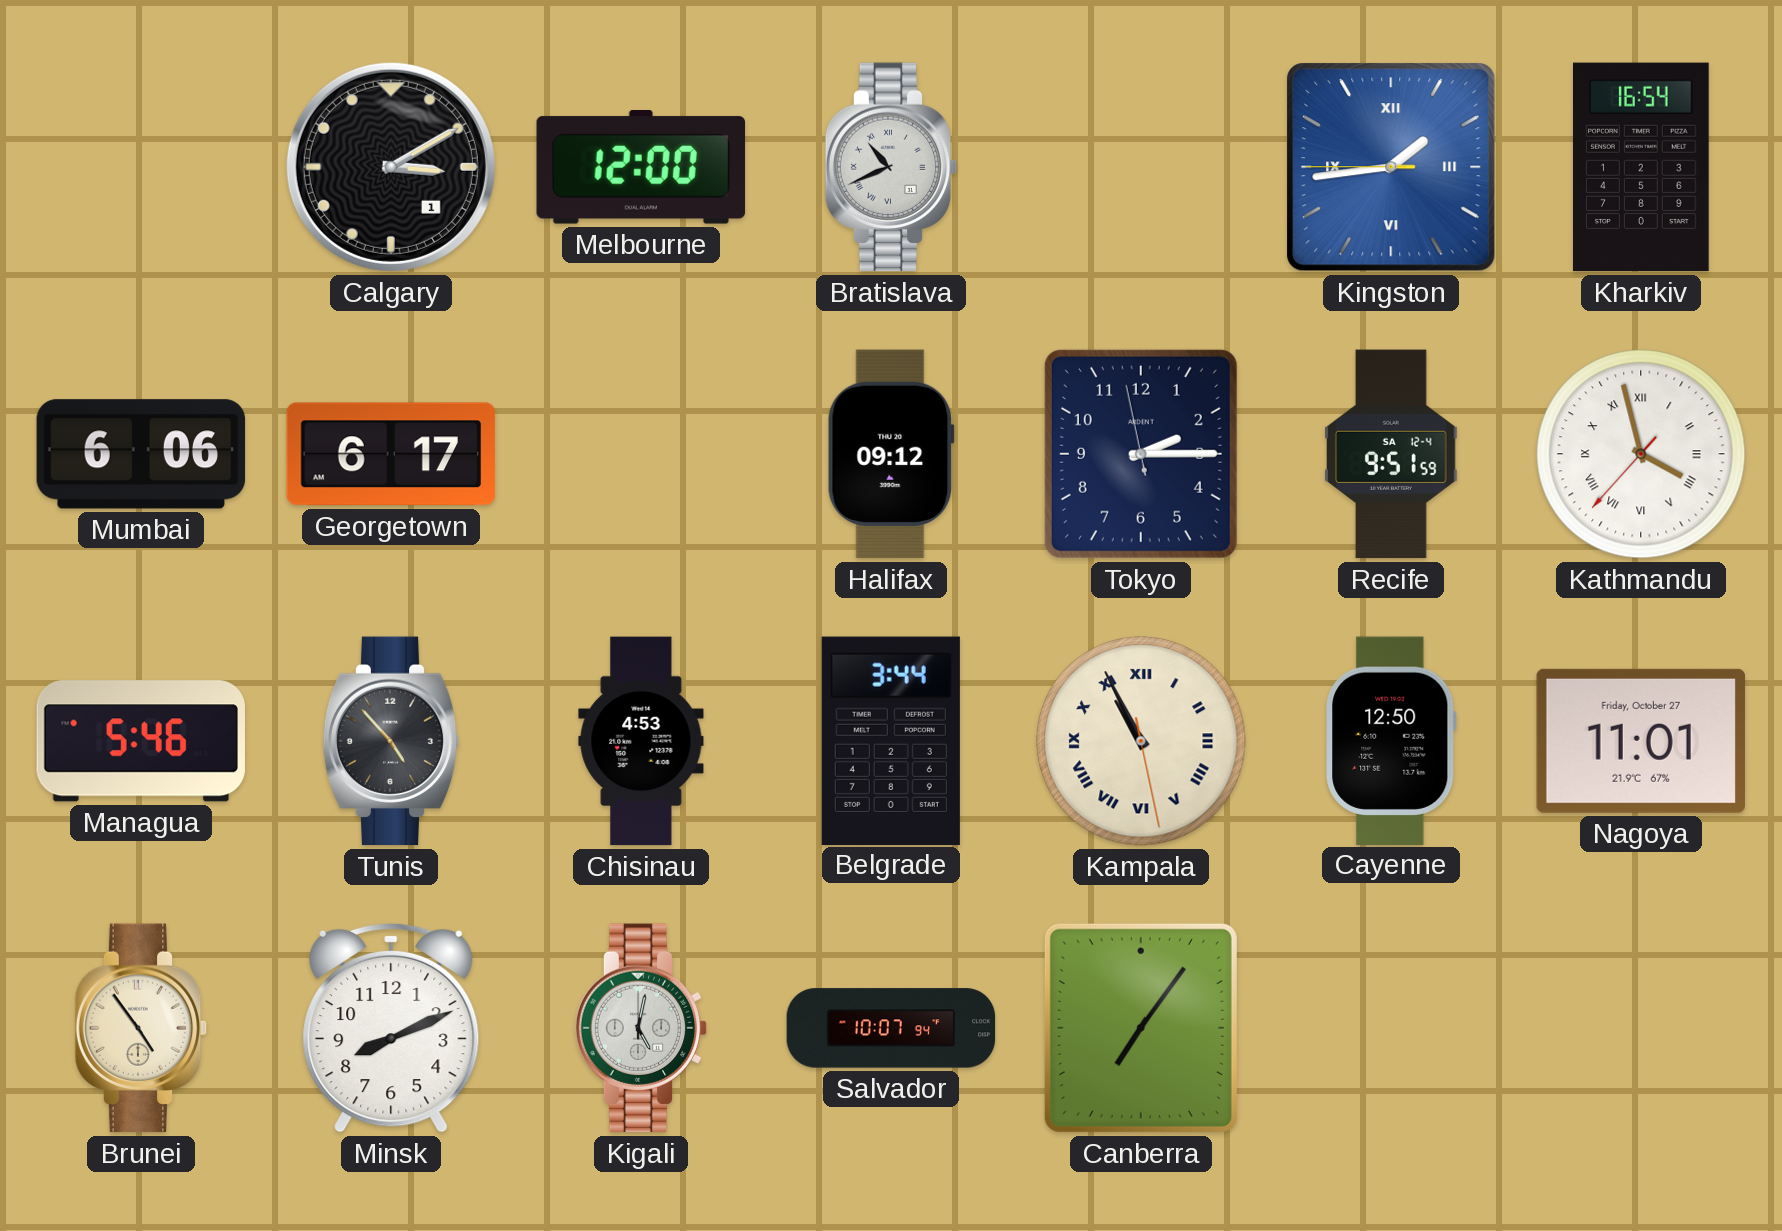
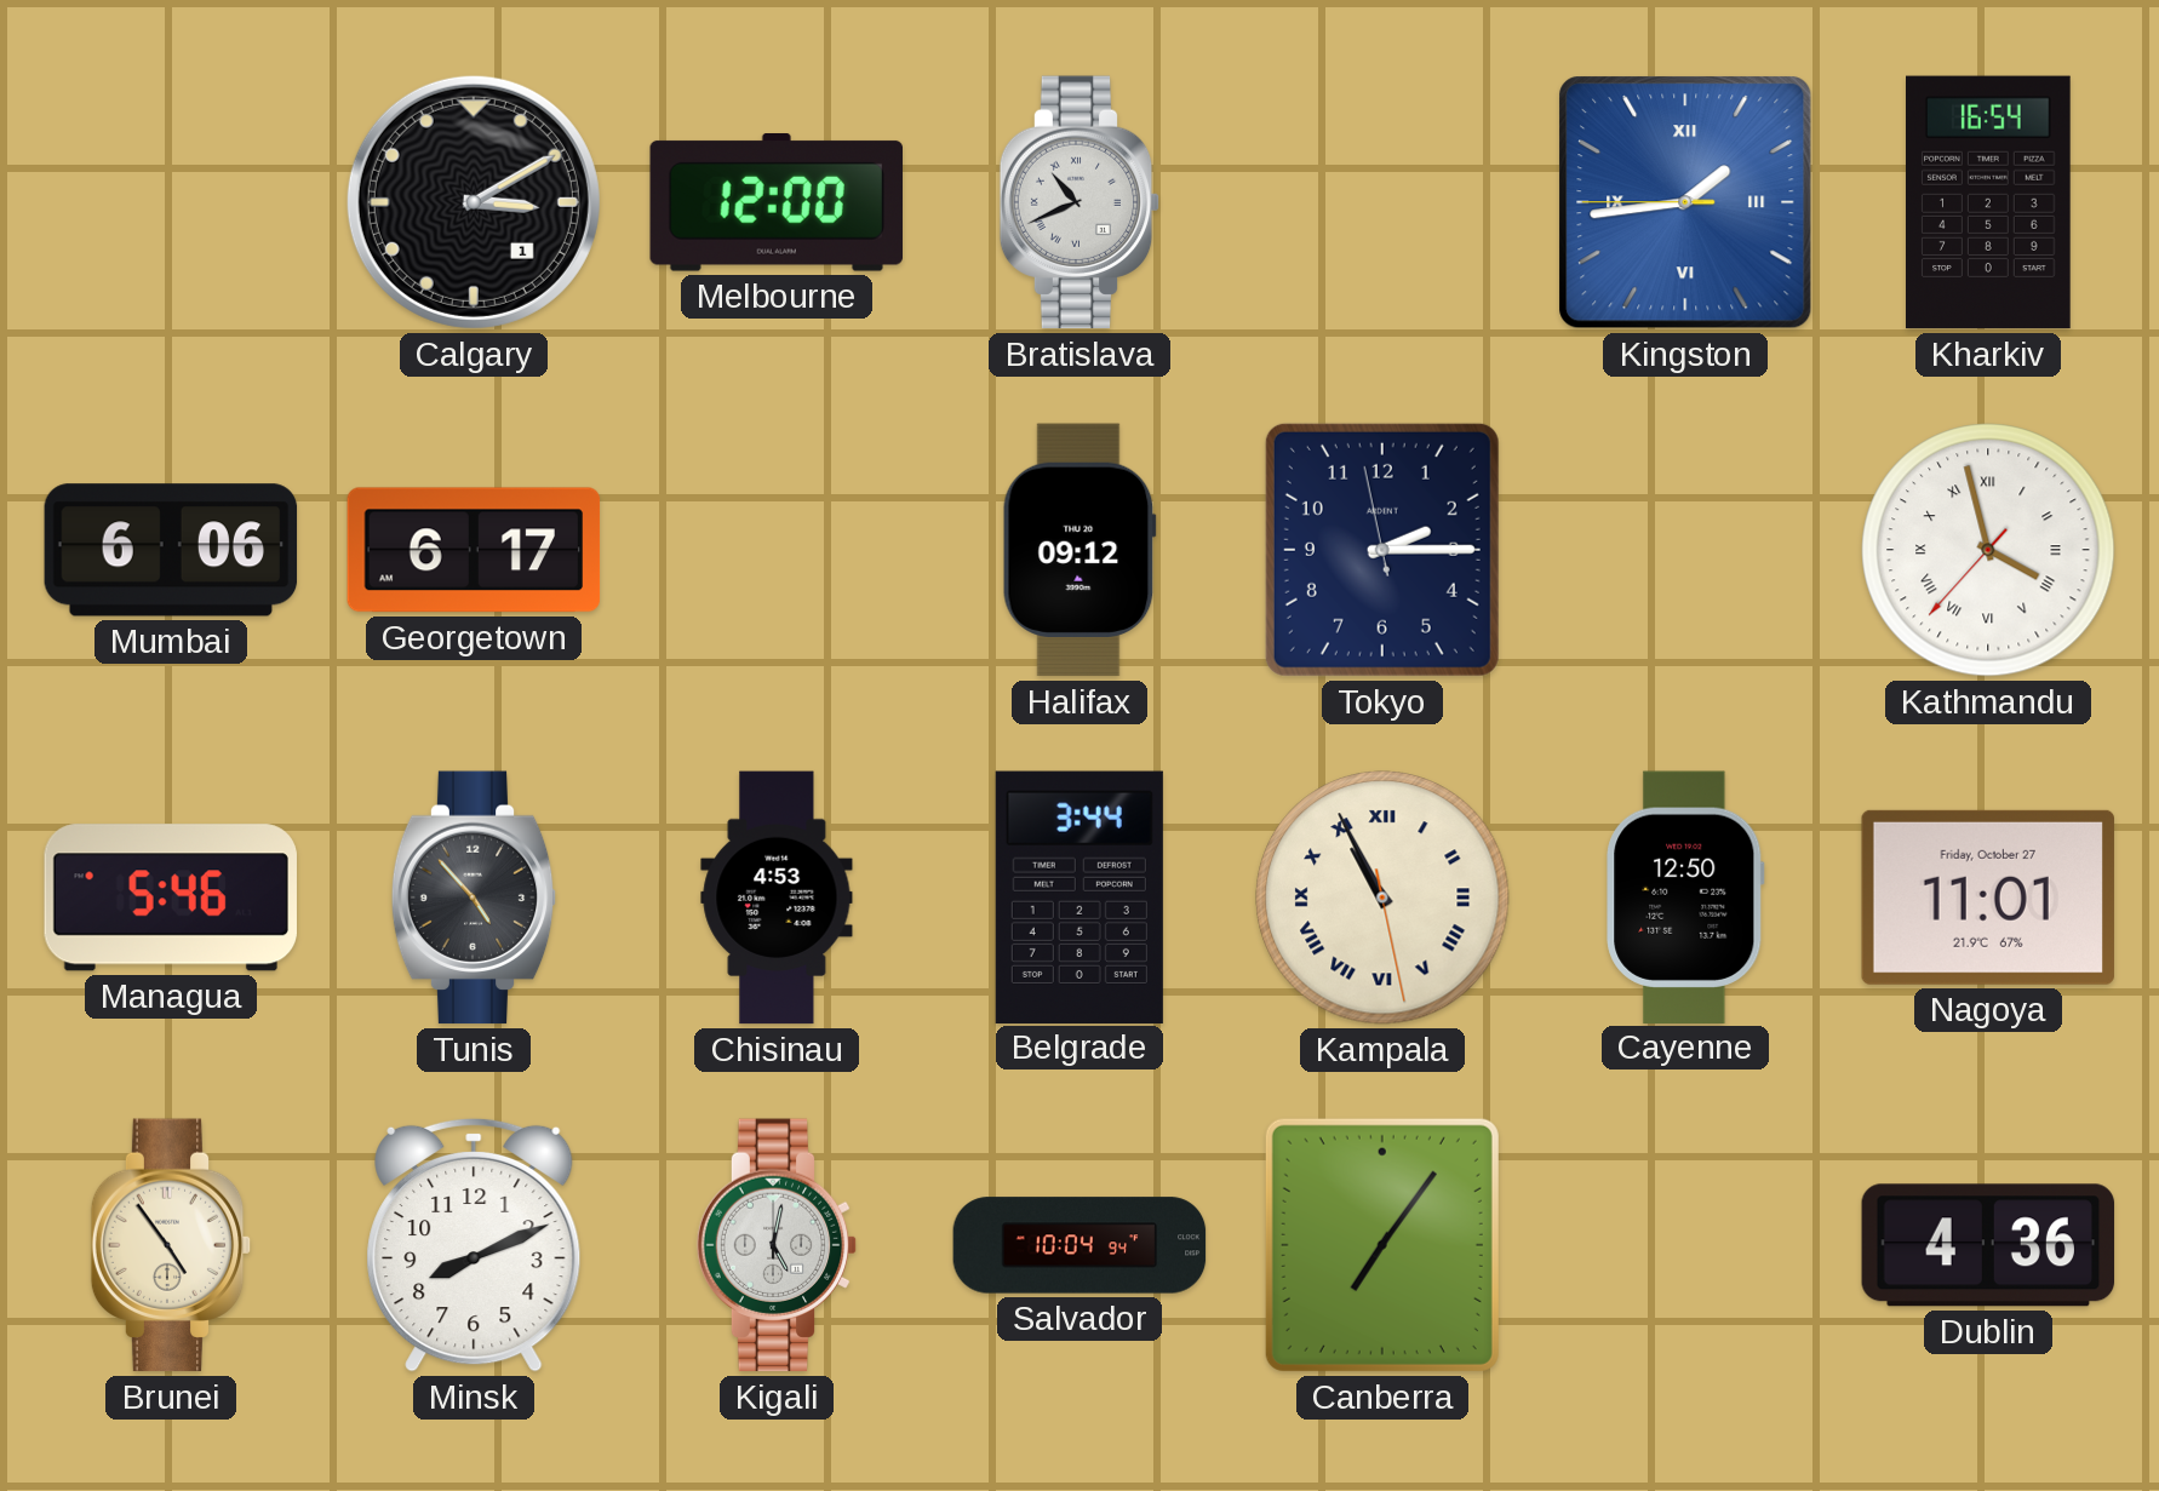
Recife: 9:51 -> none
Salvador: 10:07 -> 10:04
Dublin: none -> 4:36
